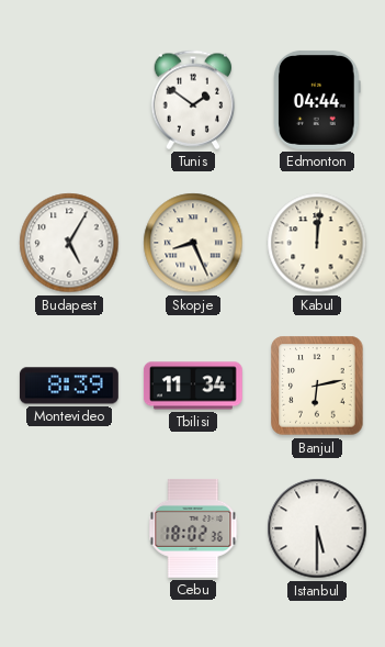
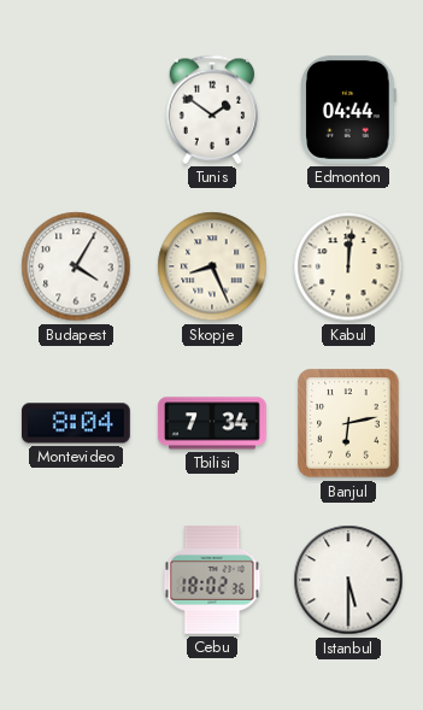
Budapest: 5:05 -> 4:05
Montevideo: 8:39 -> 8:04
Tbilisi: 11:34 -> 7:34
